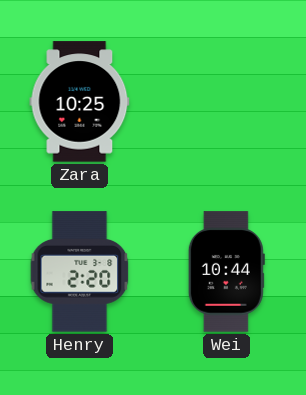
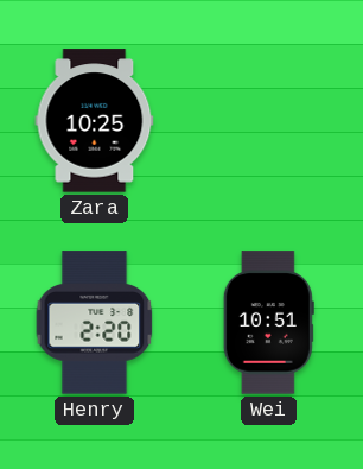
Wei: 10:44 -> 10:51
